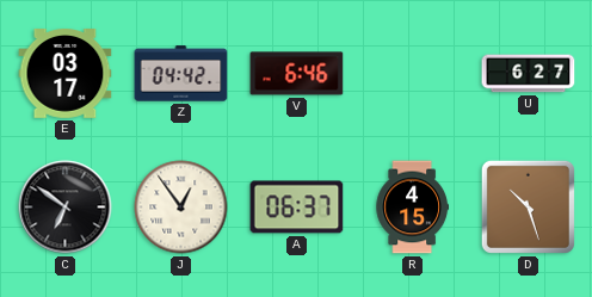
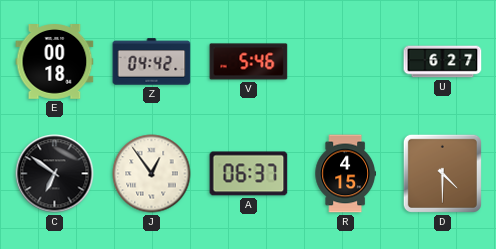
E: 03:17 -> 00:18
V: 6:46 -> 5:46
D: 10:27 -> 4:30
